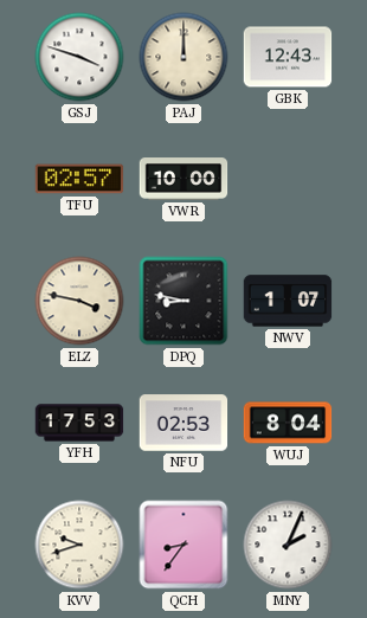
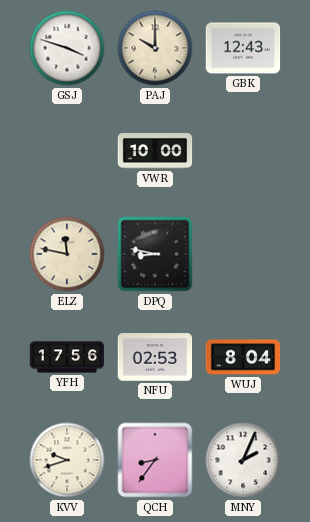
PAJ: 12:00 -> 10:00
TFU: 02:57 -> none
ELZ: 3:47 -> 11:47
NWV: 1:07 -> none
YFH: 17:53 -> 17:56
